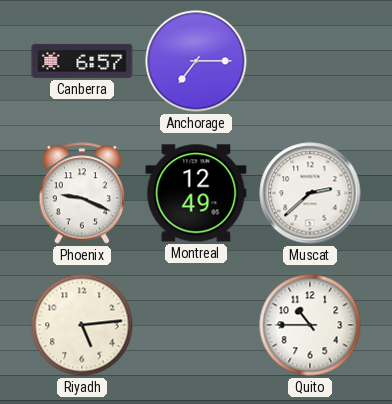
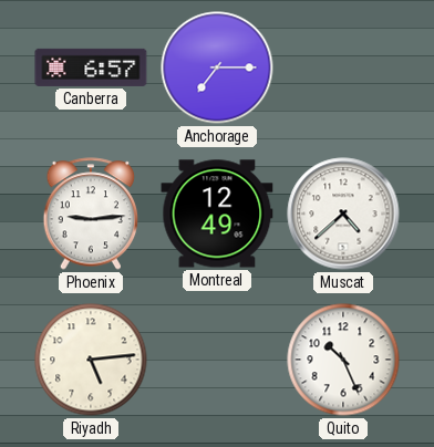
Phoenix: 9:19 -> 9:14
Muscat: 2:38 -> 4:38
Quito: 10:45 -> 10:26
